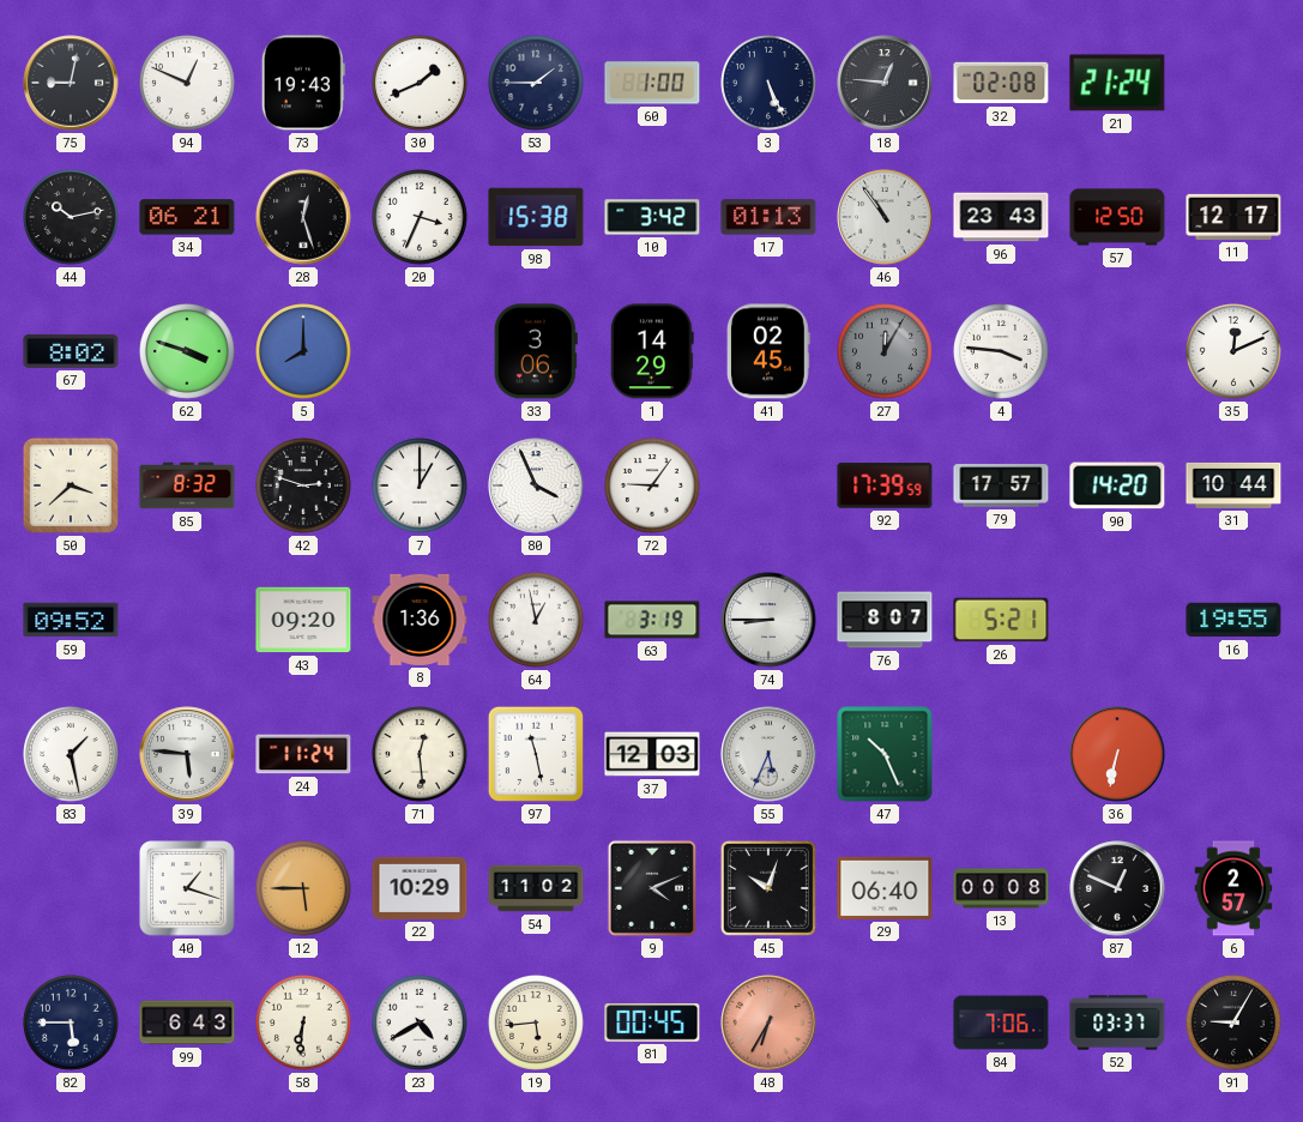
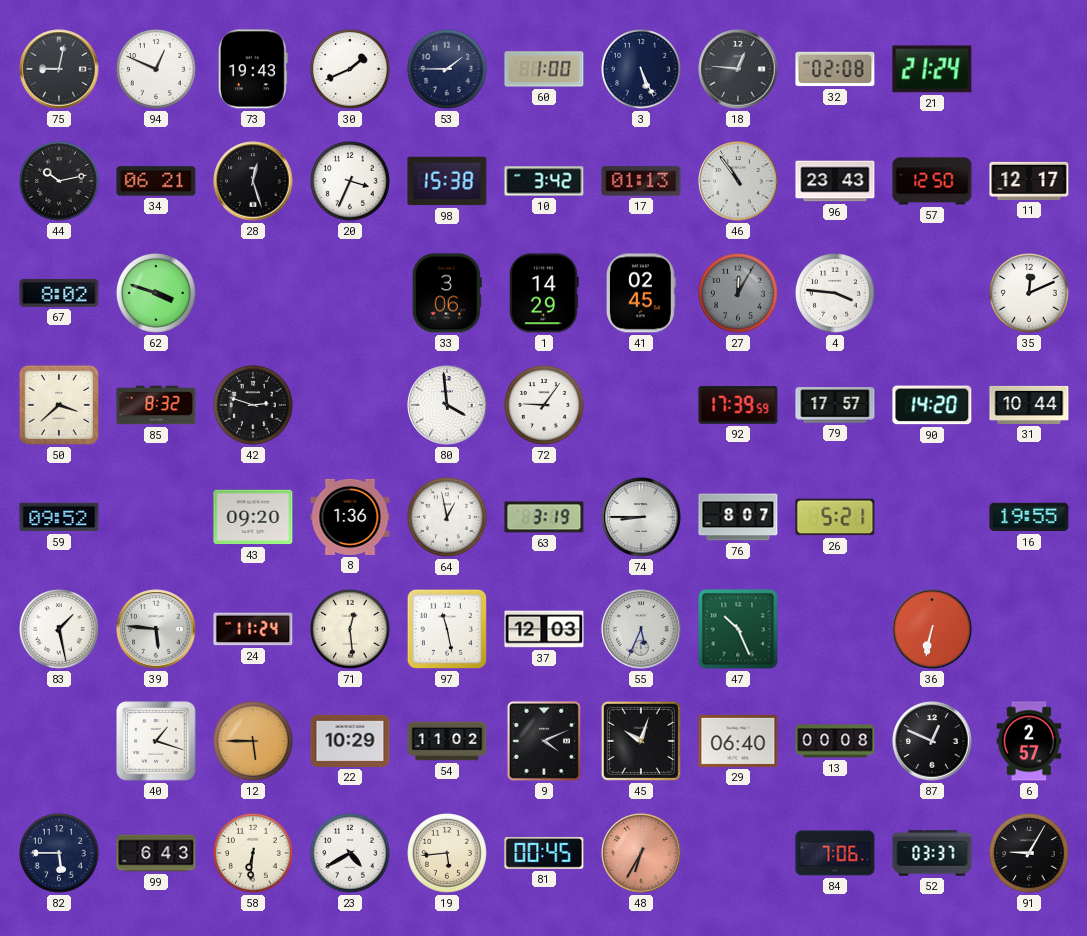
5: 8:00 -> none
7: 1:00 -> none
80: 3:56 -> 3:59
